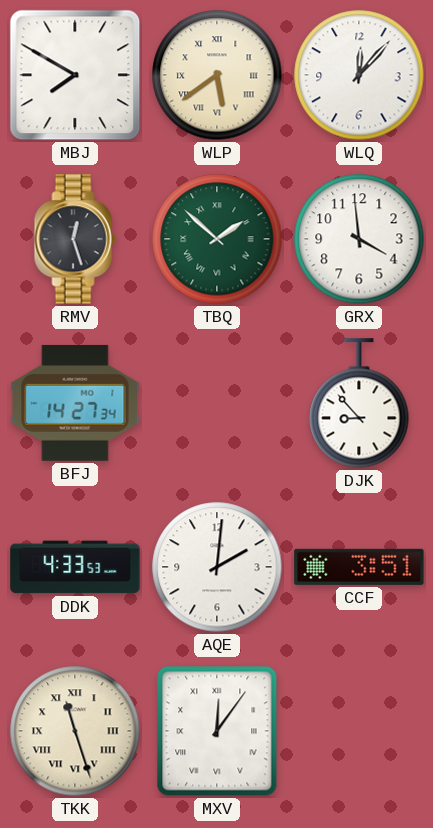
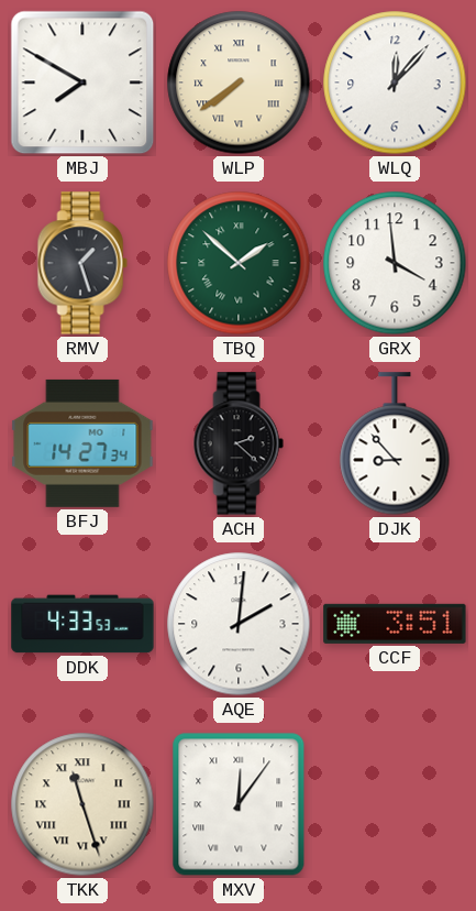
WLP: 5:39 -> 7:39
RMV: 12:27 -> 1:27
ACH: none -> 2:22
